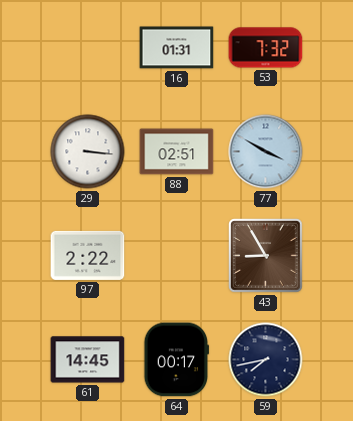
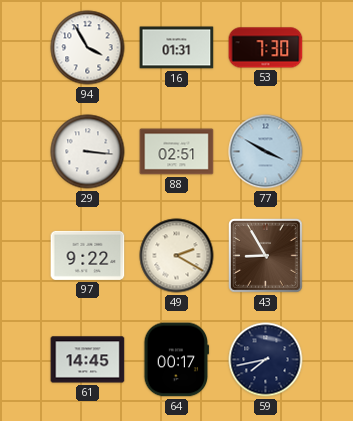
94: none -> 3:55
53: 7:32 -> 7:30
97: 2:22 -> 9:22
49: none -> 2:20
